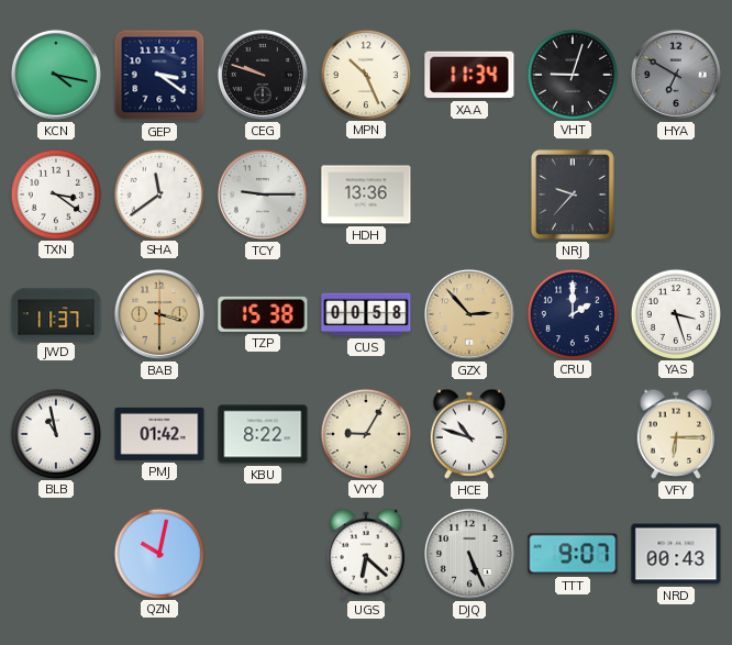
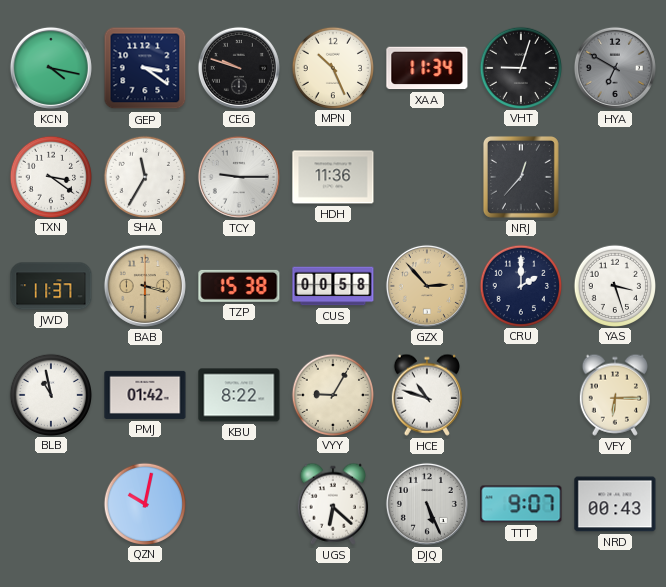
SHA: 11:39 -> 11:35
HDH: 13:36 -> 11:36
NRJ: 9:37 -> 12:37
